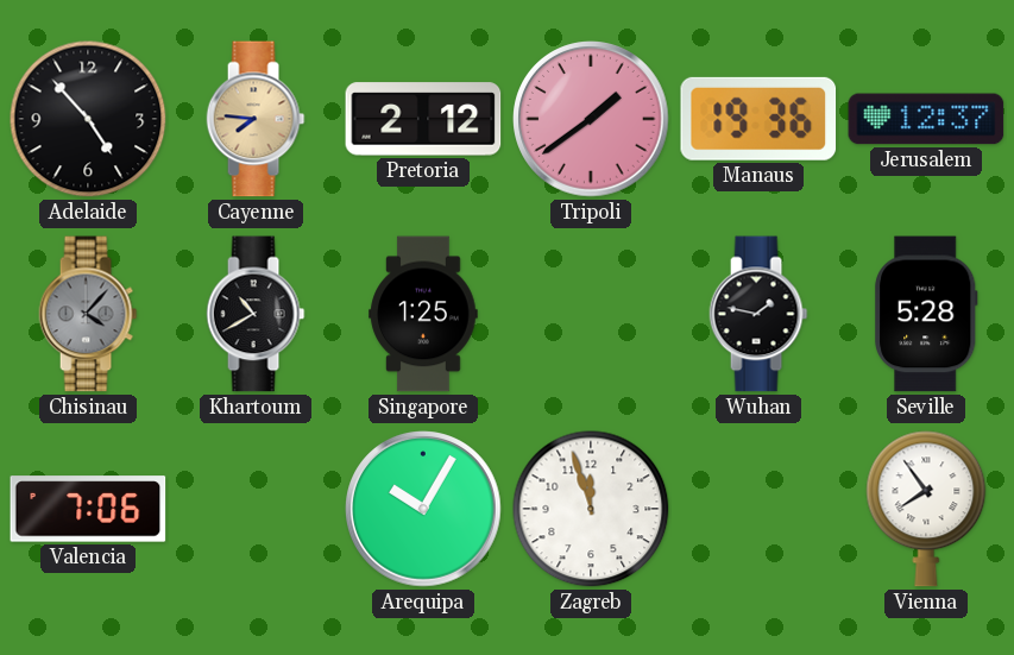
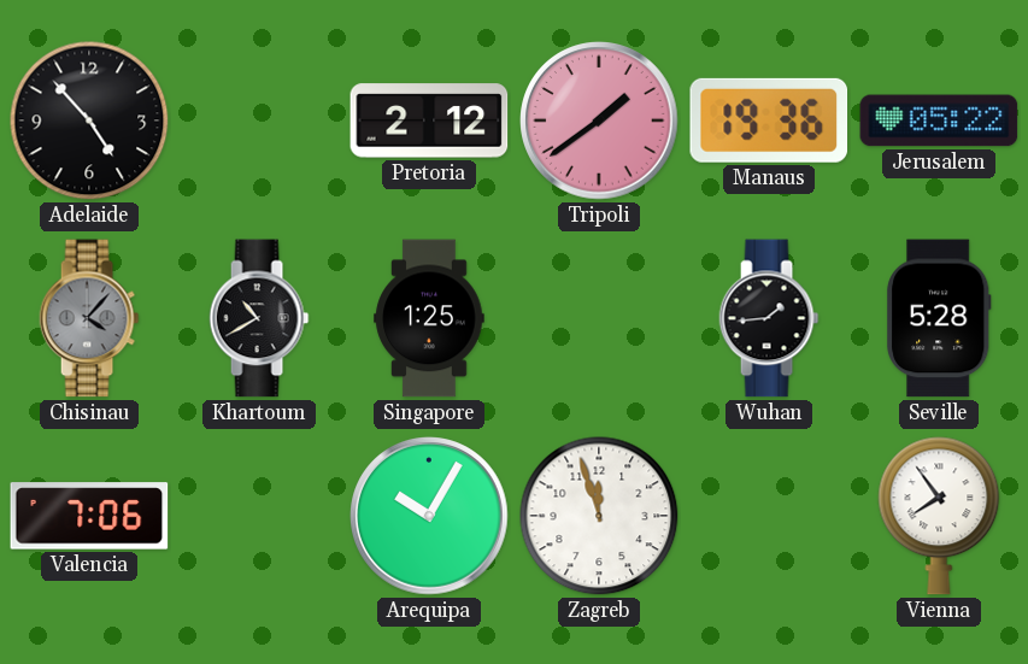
Cayenne: 7:46 -> none
Jerusalem: 12:37 -> 05:22
Wuhan: 1:47 -> 1:44
